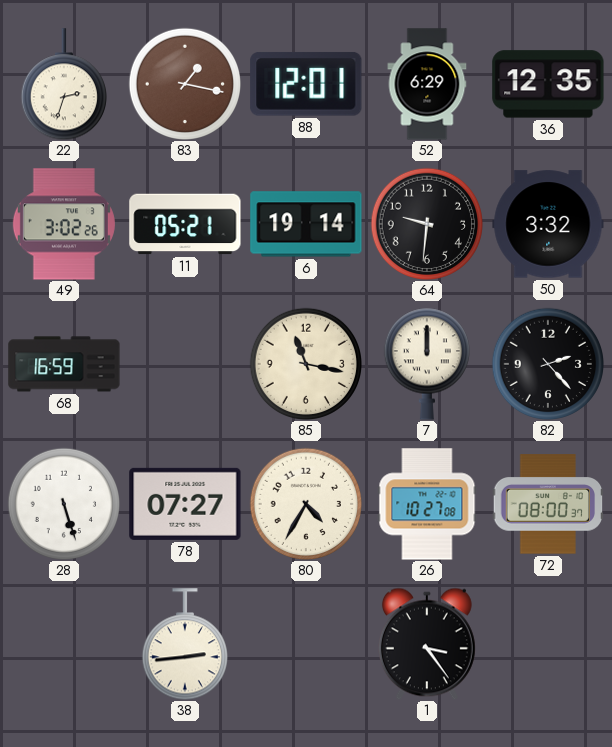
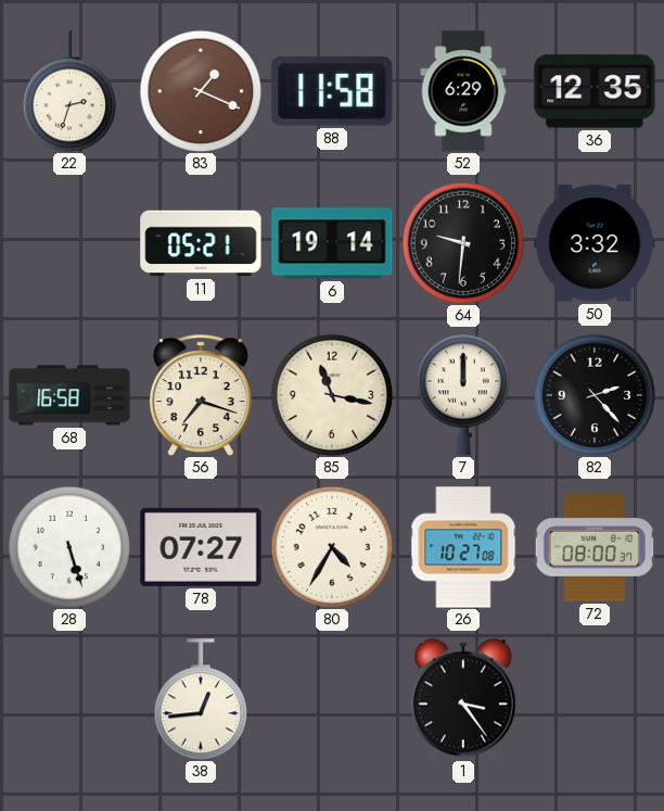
83: 1:17 -> 1:19
88: 12:01 -> 11:58
49: 3:02 -> none
68: 16:59 -> 16:58
56: none -> 7:18
38: 2:44 -> 12:44
